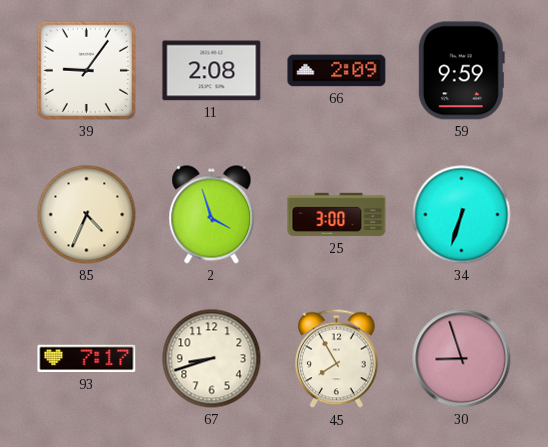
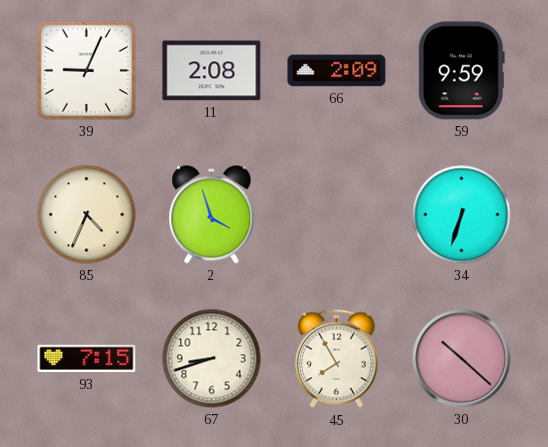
39: 9:06 -> 9:04
25: 3:00 -> none
93: 7:17 -> 7:15
30: 8:57 -> 10:22
